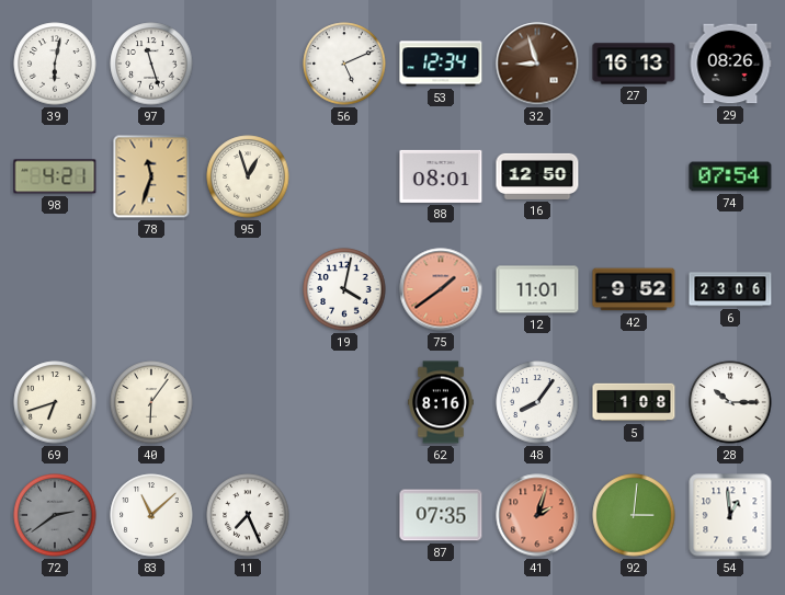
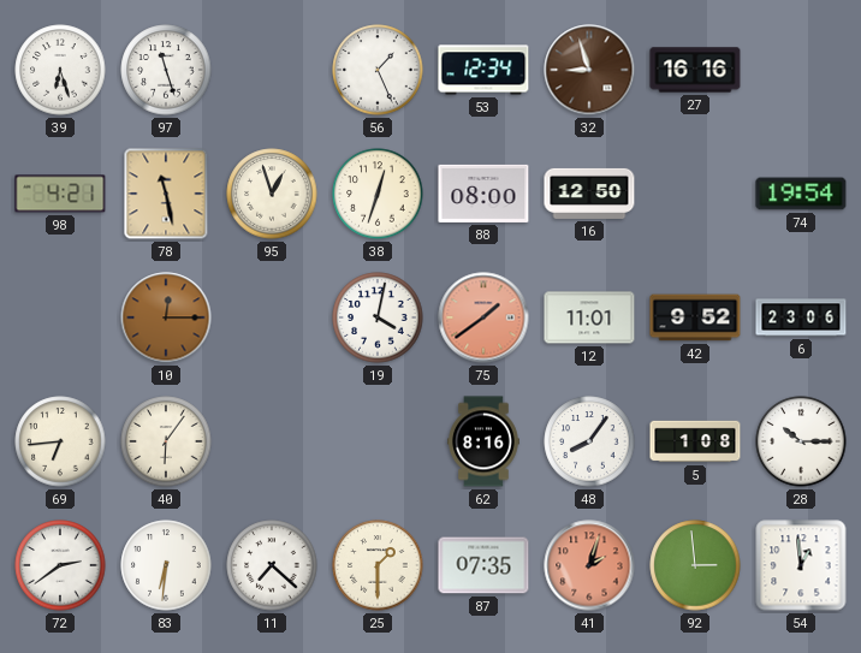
39: 6:02 -> 6:27
56: 5:11 -> 1:26
27: 16:13 -> 16:16
29: 08:26 -> none
78: 11:33 -> 11:28
38: none -> 12:33
88: 08:01 -> 08:00
74: 07:54 -> 19:54
10: none -> 12:15
69: 6:42 -> 6:44
72 dial: grey -> white
83: 11:08 -> 6:31
11: 7:26 -> 7:22
25: none -> 1:30
92: 3:01 -> 2:59
